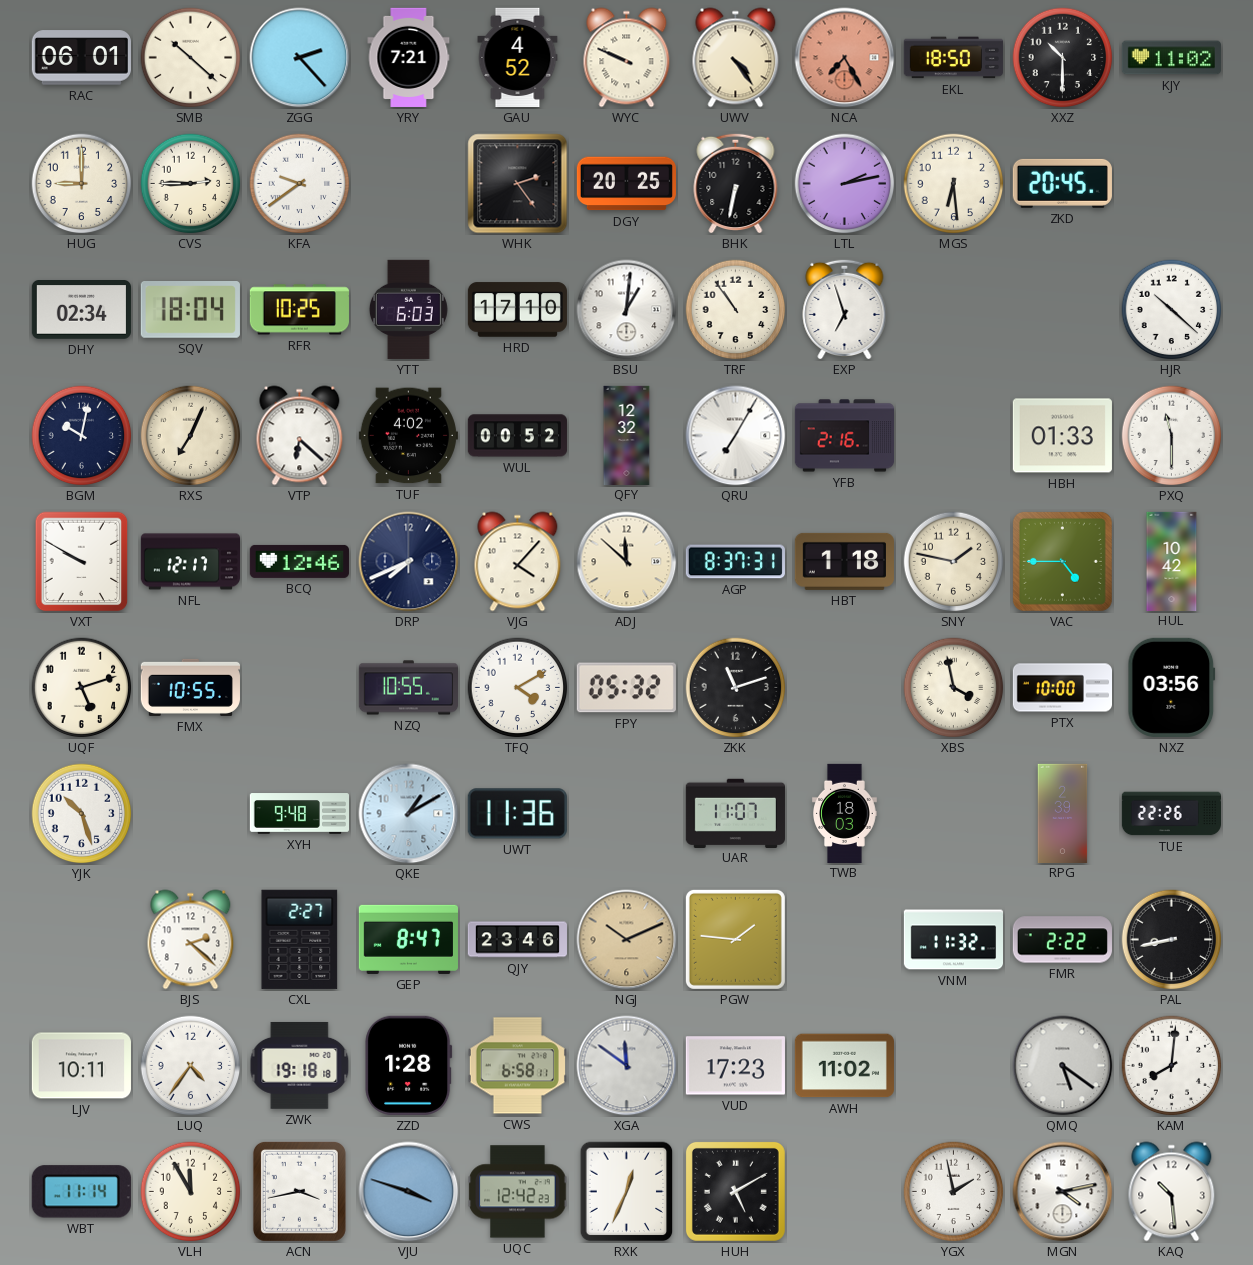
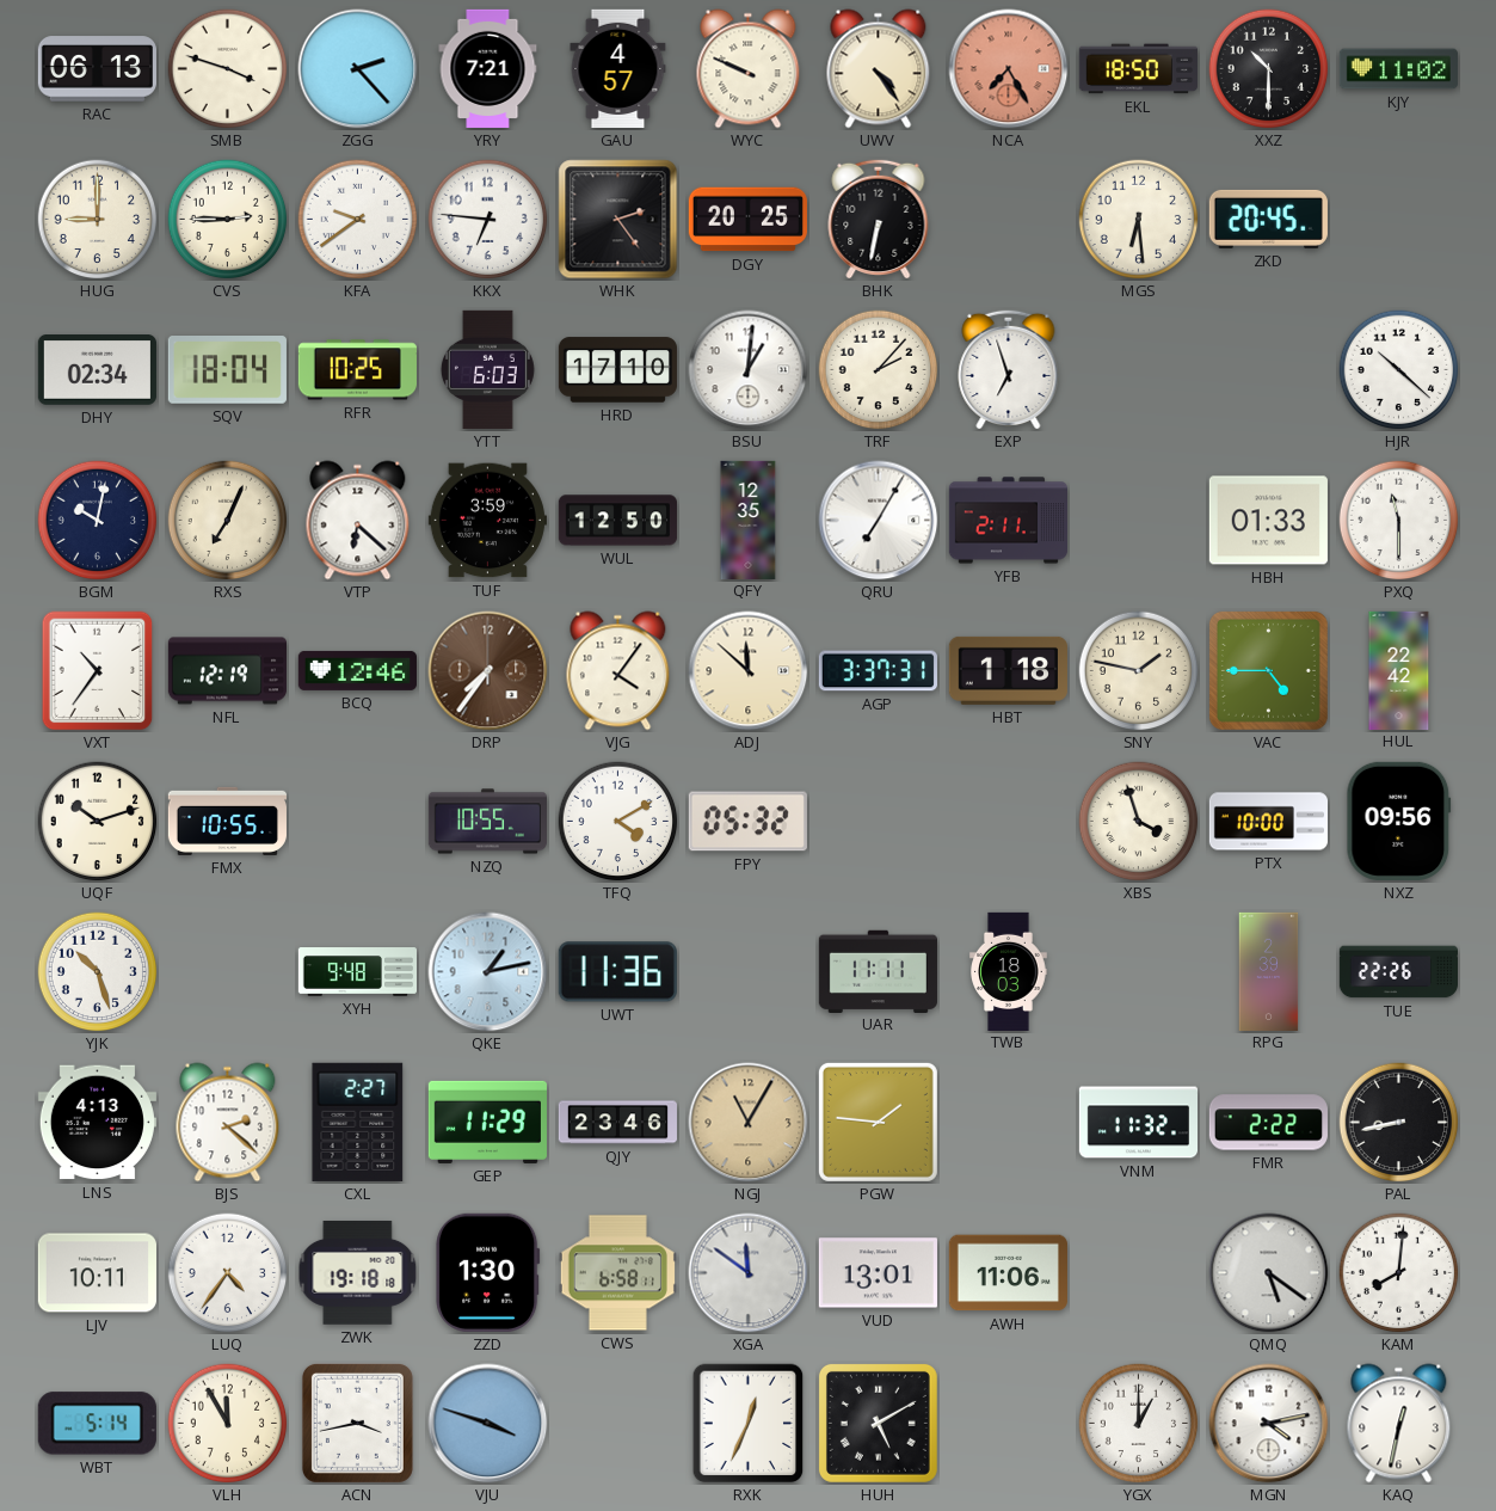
RAC: 06:01 -> 06:13
SMB: 10:22 -> 3:48
GAU: 4:52 -> 4:57
KKX: none -> 6:46
LTL: 2:13 -> none
TRF: 10:54 -> 2:07
TUF: 4:02 -> 3:59
WUL: 00:52 -> 12:50
QFY: 12:32 -> 12:35
YFB: 2:16 -> 2:11
VXT: 9:50 -> 10:36
NFL: 12:17 -> 12:19
DRP: 7:41 -> 7:36
DRP dial: navy -> brown
VJG: 4:07 -> 4:06
AGP: 8:37 -> 3:37
HUL: 10:42 -> 22:42
UQF: 5:12 -> 10:12
ZKK: 11:12 -> none
XBS: 3:58 -> 3:57
NXZ: 03:56 -> 09:56
QKE: 1:10 -> 1:13
UAR: 11:07 -> 11:11
LNS: none -> 4:13
GEP: 8:47 -> 11:29
NGJ: 10:11 -> 11:05
ZZD: 1:28 -> 1:30
VUD: 17:23 -> 13:01
AWH: 11:02 -> 11:06
WBT: 11:14 -> 5:14
UQC: 12:42 -> none
YGX: 1:58 -> 1:00
KAQ: 10:29 -> 12:32
